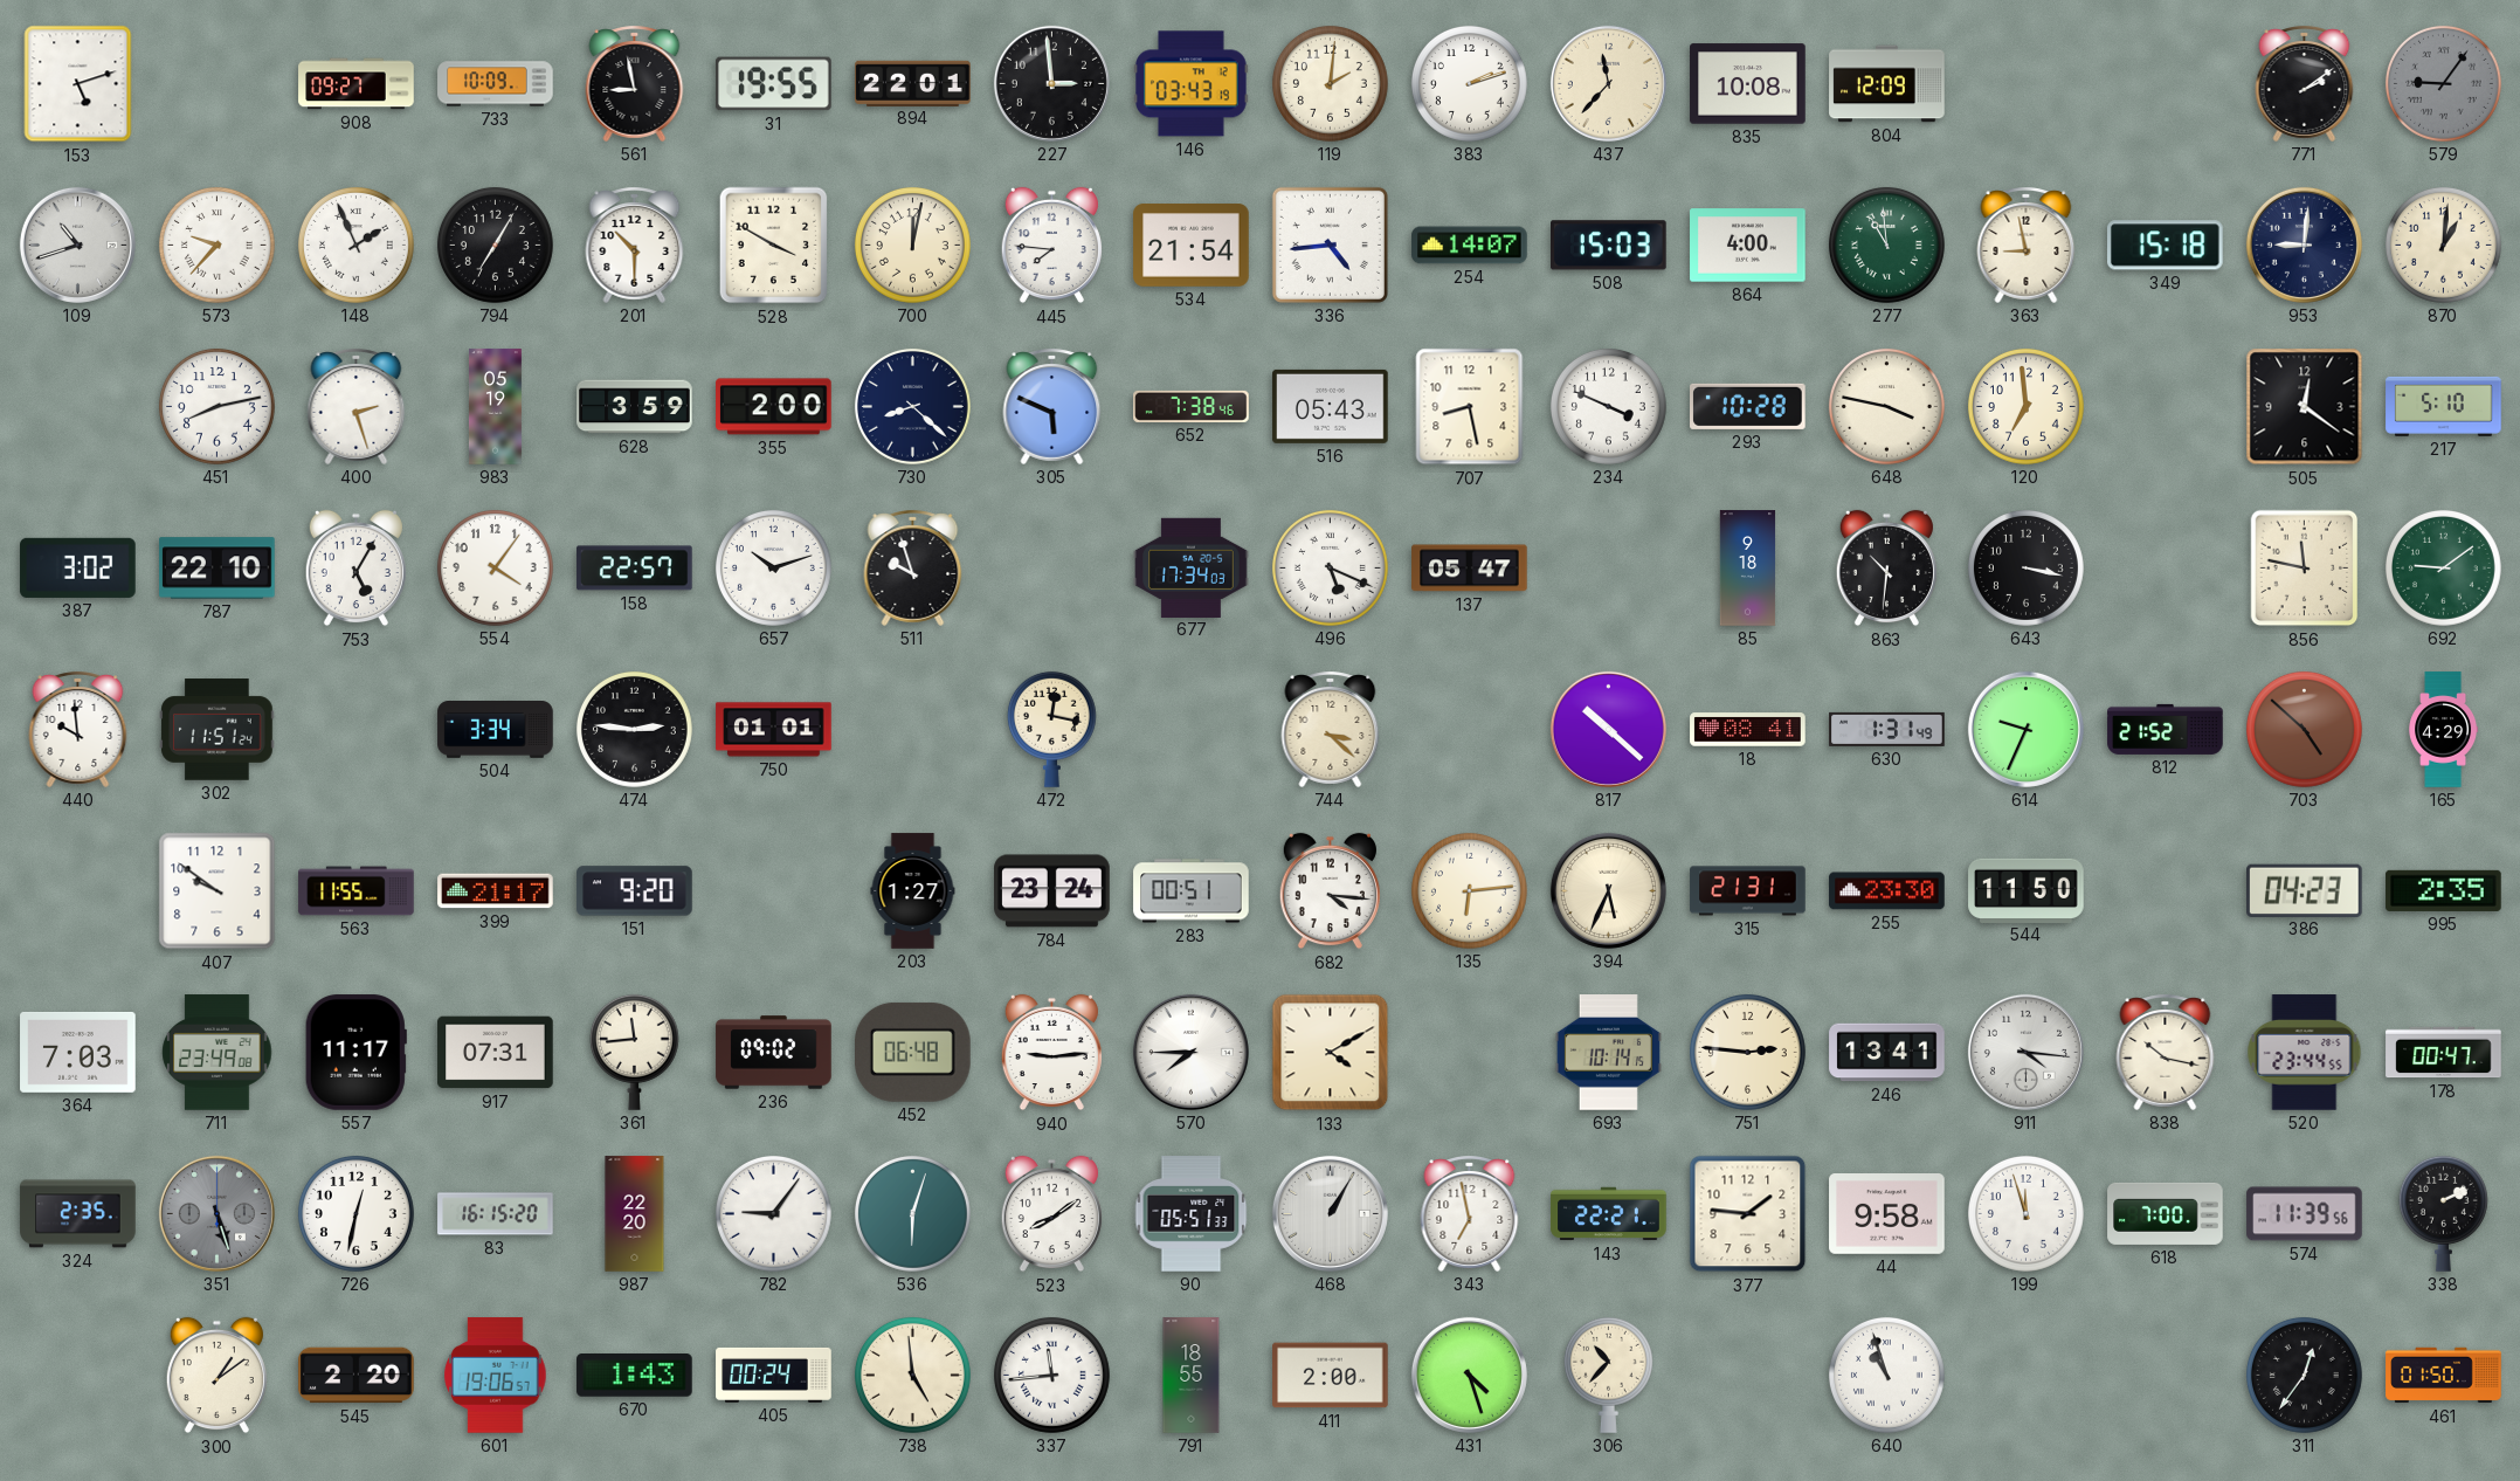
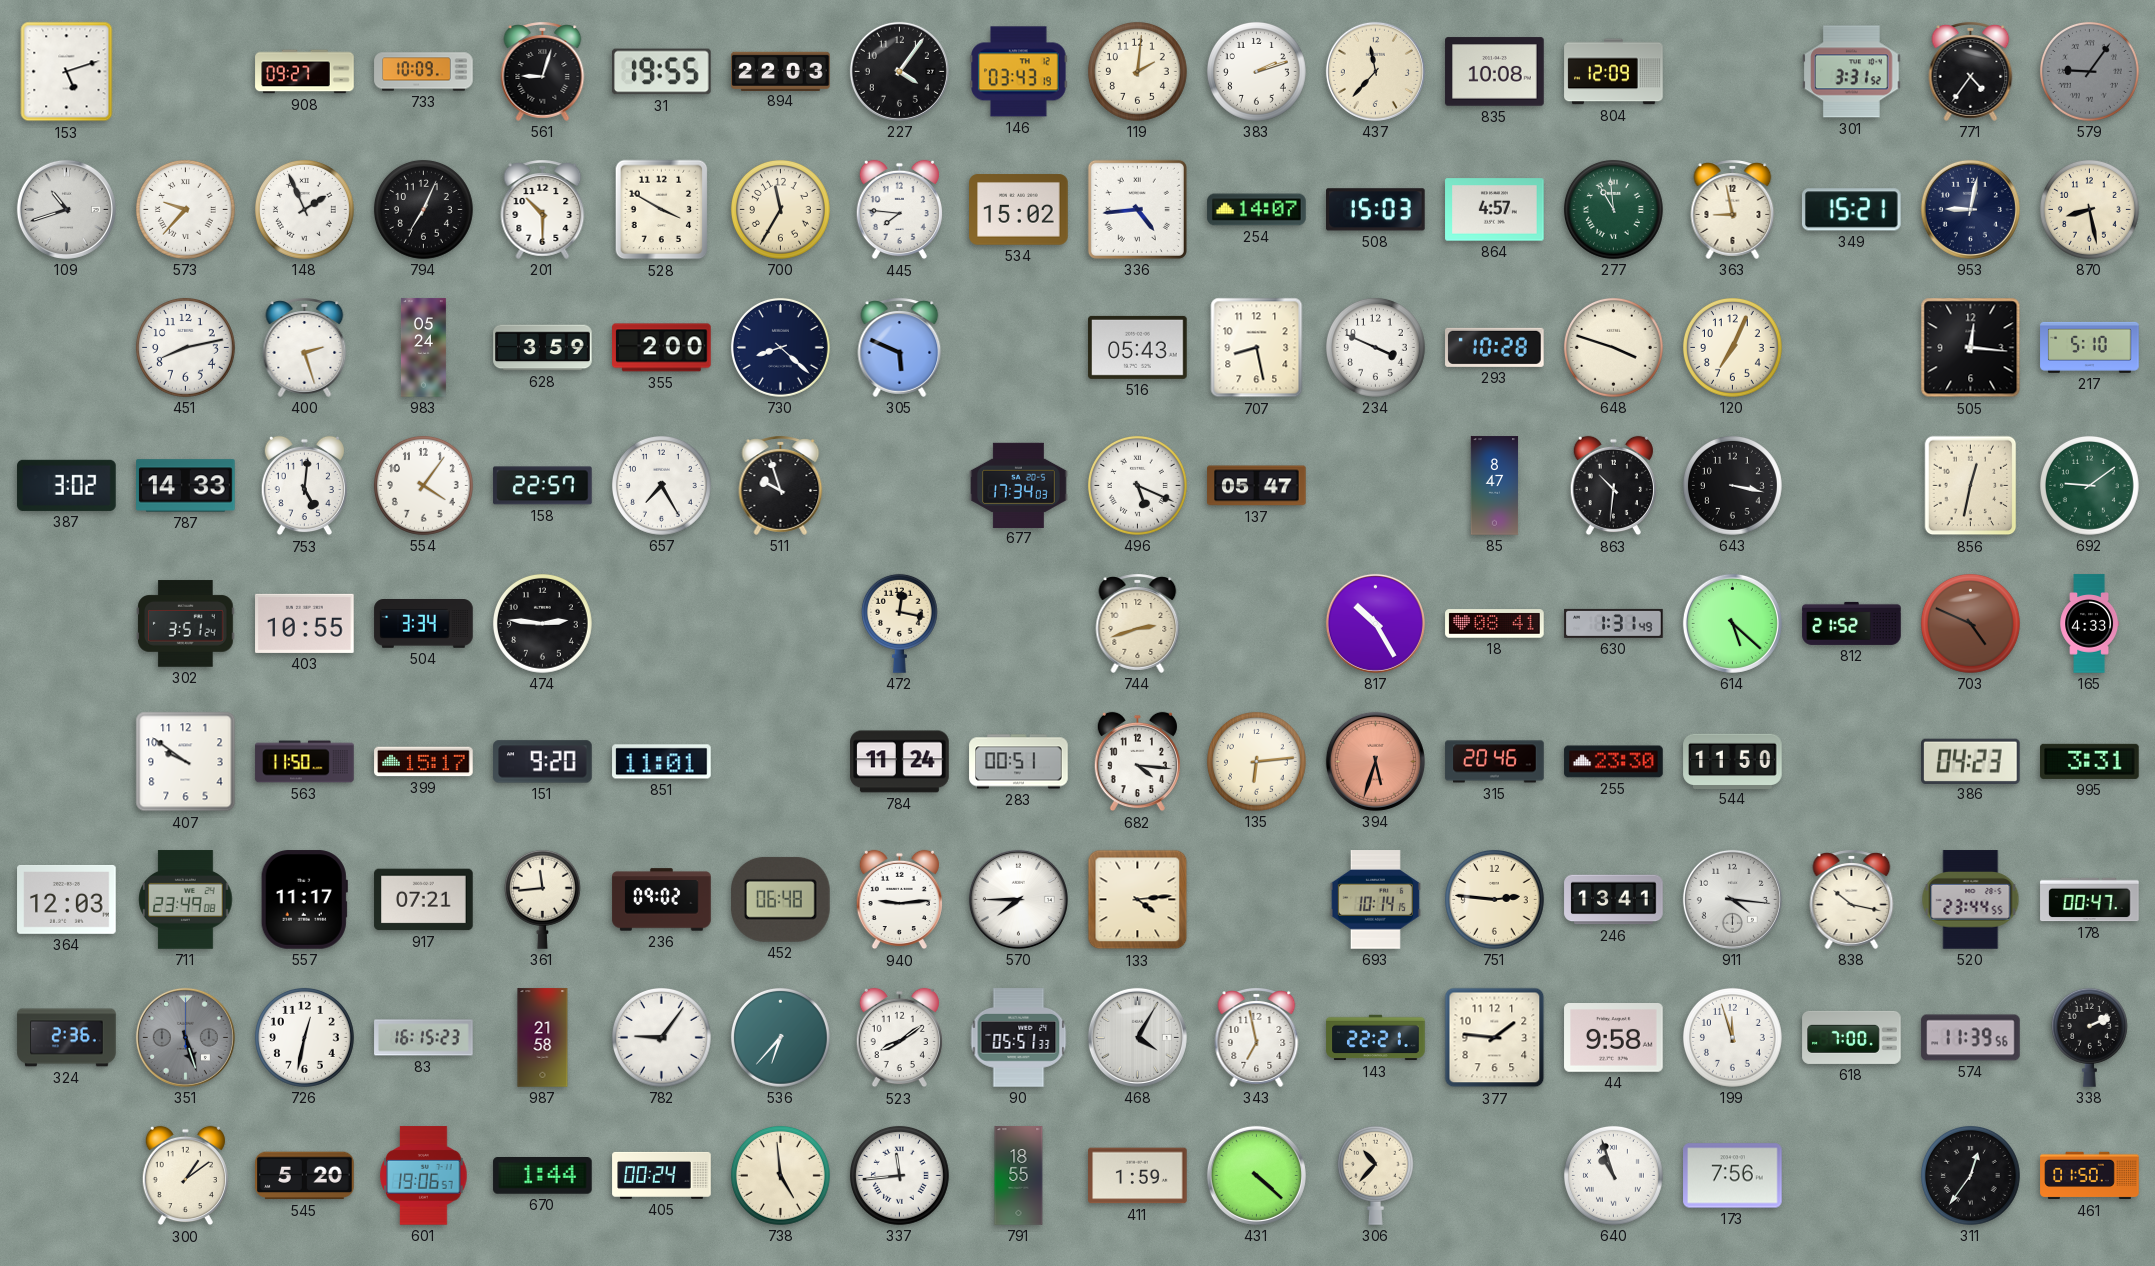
561: 8:58 -> 9:03
894: 22:01 -> 22:03
227: 2:59 -> 4:06
301: none -> 3:31
771: 2:09 -> 4:36
794: 7:05 -> 7:04
700: 12:02 -> 11:35
534: 21:54 -> 15:02
864: 4:00 -> 4:57
349: 15:18 -> 15:21
953: 9:01 -> 9:02
870: 1:01 -> 8:28
983: 05:19 -> 05:24
652: 7:38 -> none
648: 3:47 -> 3:48
120: 6:59 -> 7:04
505: 12:21 -> 12:16
787: 22:10 -> 14:33
753: 5:05 -> 5:01
657: 10:12 -> 7:25
85: 9:18 -> 8:47
856: 11:47 -> 12:32
440: 9:59 -> none
302: 11:51 -> 3:51
403: none -> 10:55
750: 01:01 -> none
744: 3:22 -> 2:42
817: 10:22 -> 10:25
614: 9:34 -> 5:22
703: 4:52 -> 4:49
165: 4:29 -> 4:33
563: 11:55 -> 11:50
399: 21:17 -> 15:17
851: none -> 11:01
203: 1:27 -> none
784: 23:24 -> 11:24
394: 5:34 -> 5:33
394 dial: cream -> salmon
315: 21:31 -> 20:46
995: 2:35 -> 3:31
364: 7:03 -> 12:03
917: 07:31 -> 07:21
133: 4:10 -> 4:14
324: 2:35 -> 2:36
83: 16:15:20 -> 16:15:23
987: 22:20 -> 21:58
536: 6:03 -> 6:37
468: 1:05 -> 4:05
545: 2:20 -> 5:20
670: 1:43 -> 1:44
411: 2:00 -> 1:59
431: 4:27 -> 4:22
173: none -> 7:56
